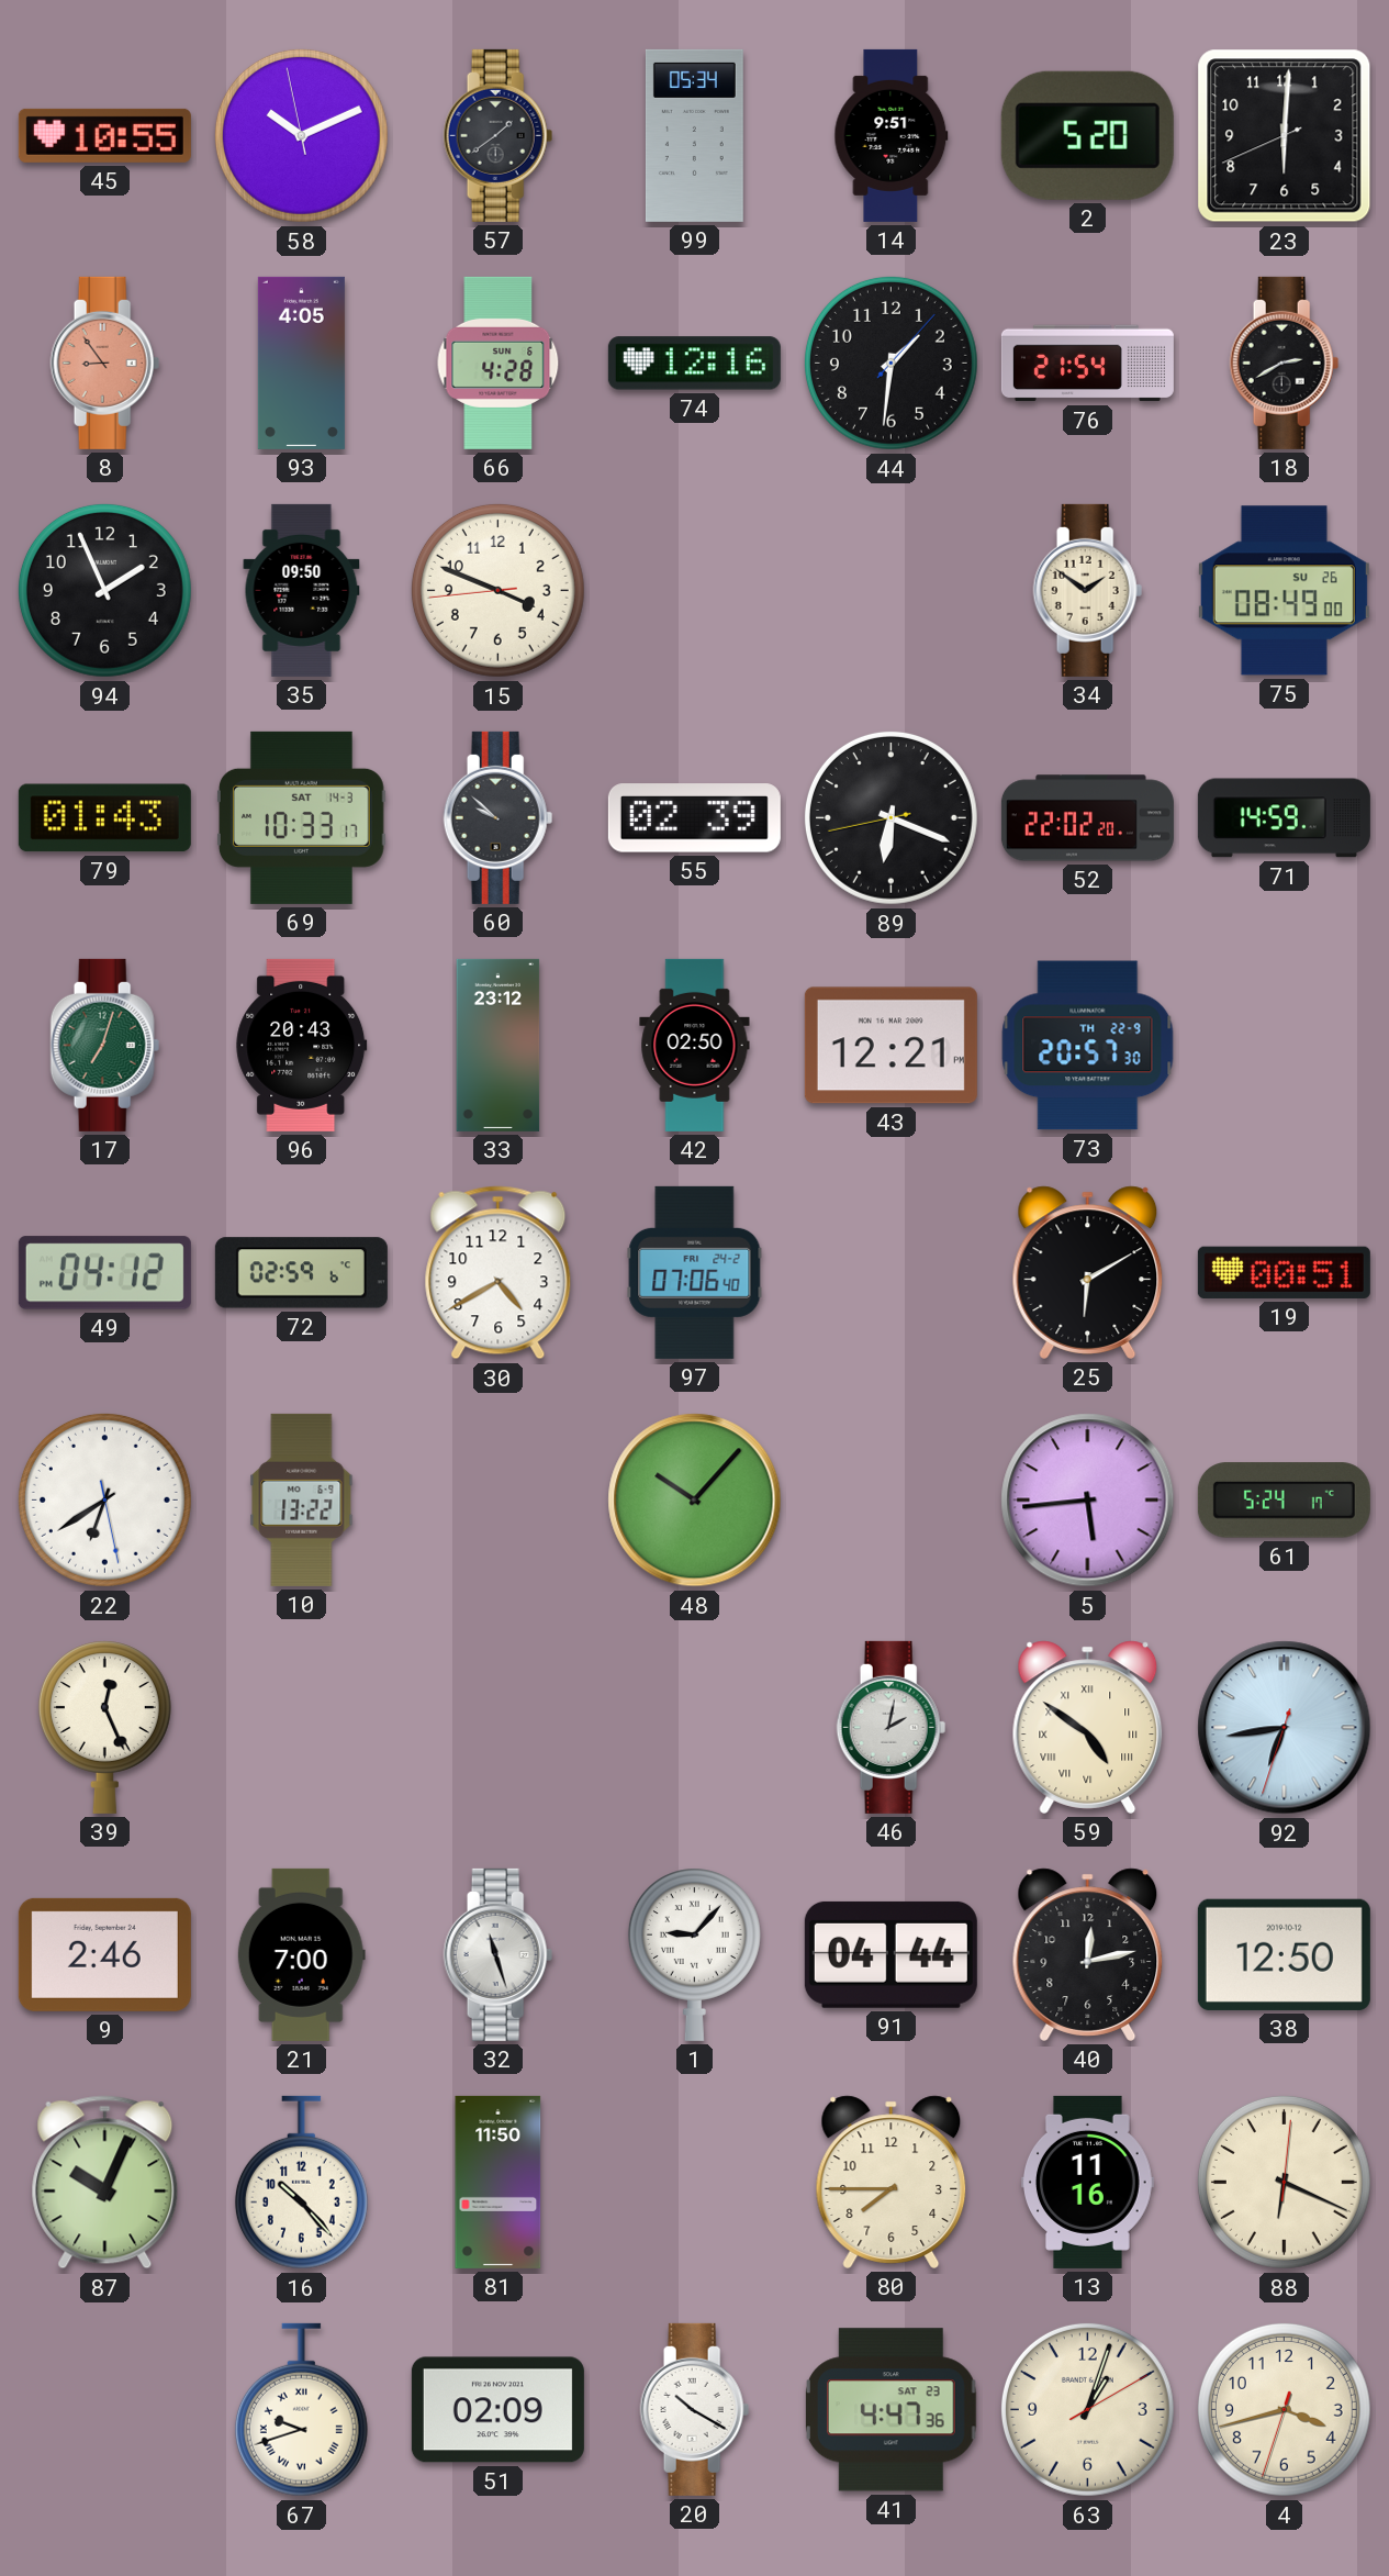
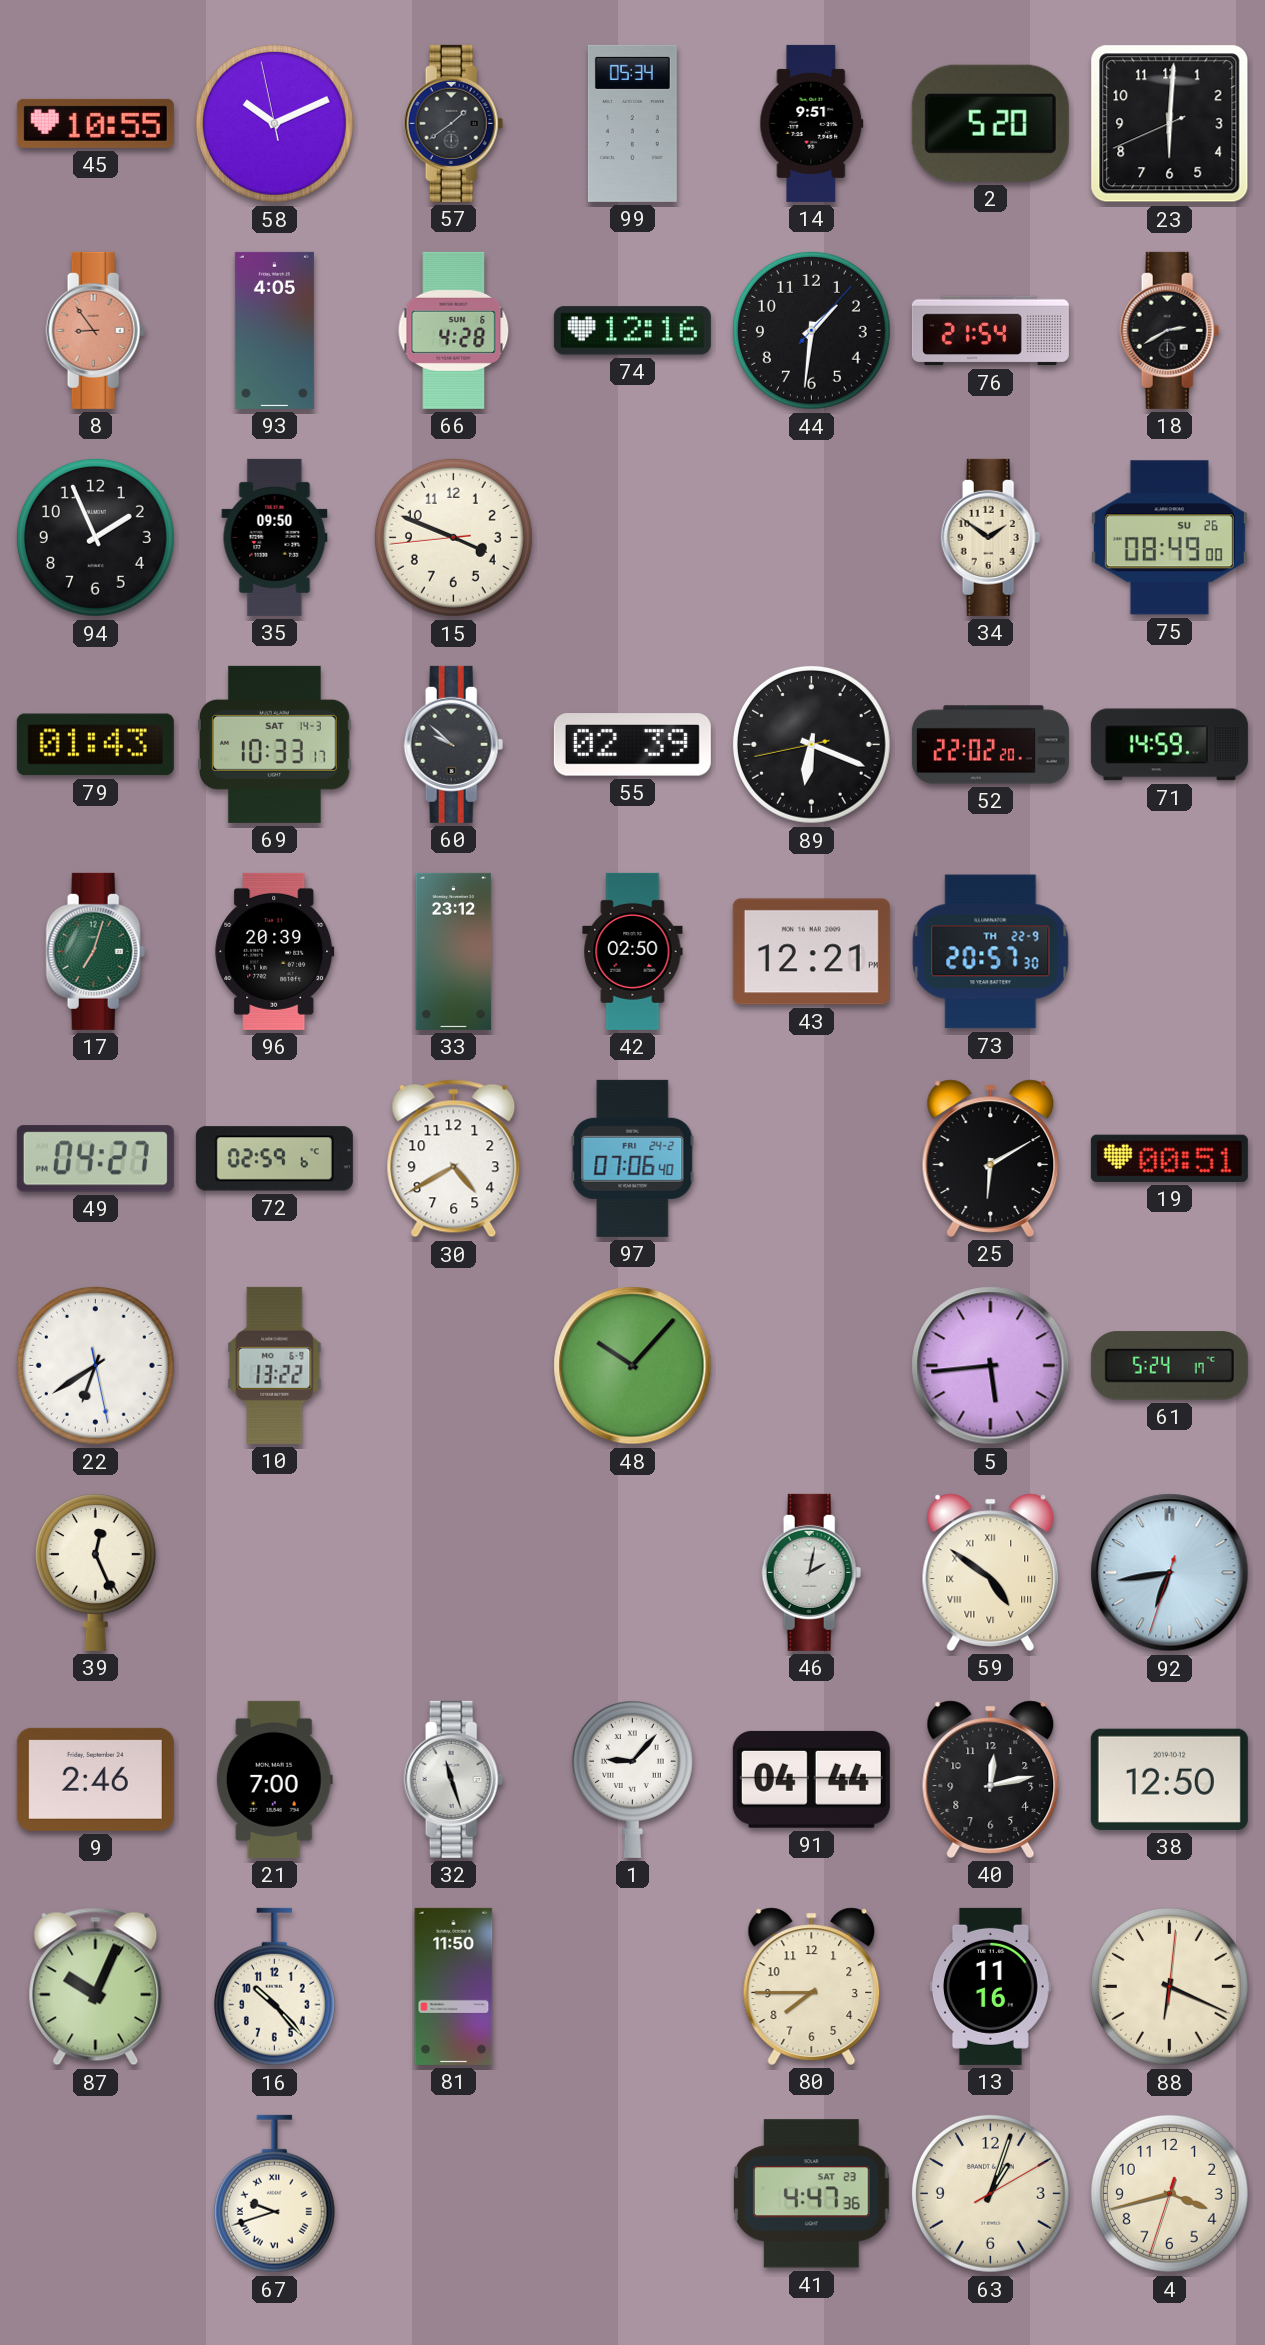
96: 20:43 -> 20:39
49: 04:12 -> 04:27
51: 02:09 -> none
20: 10:20 -> none
